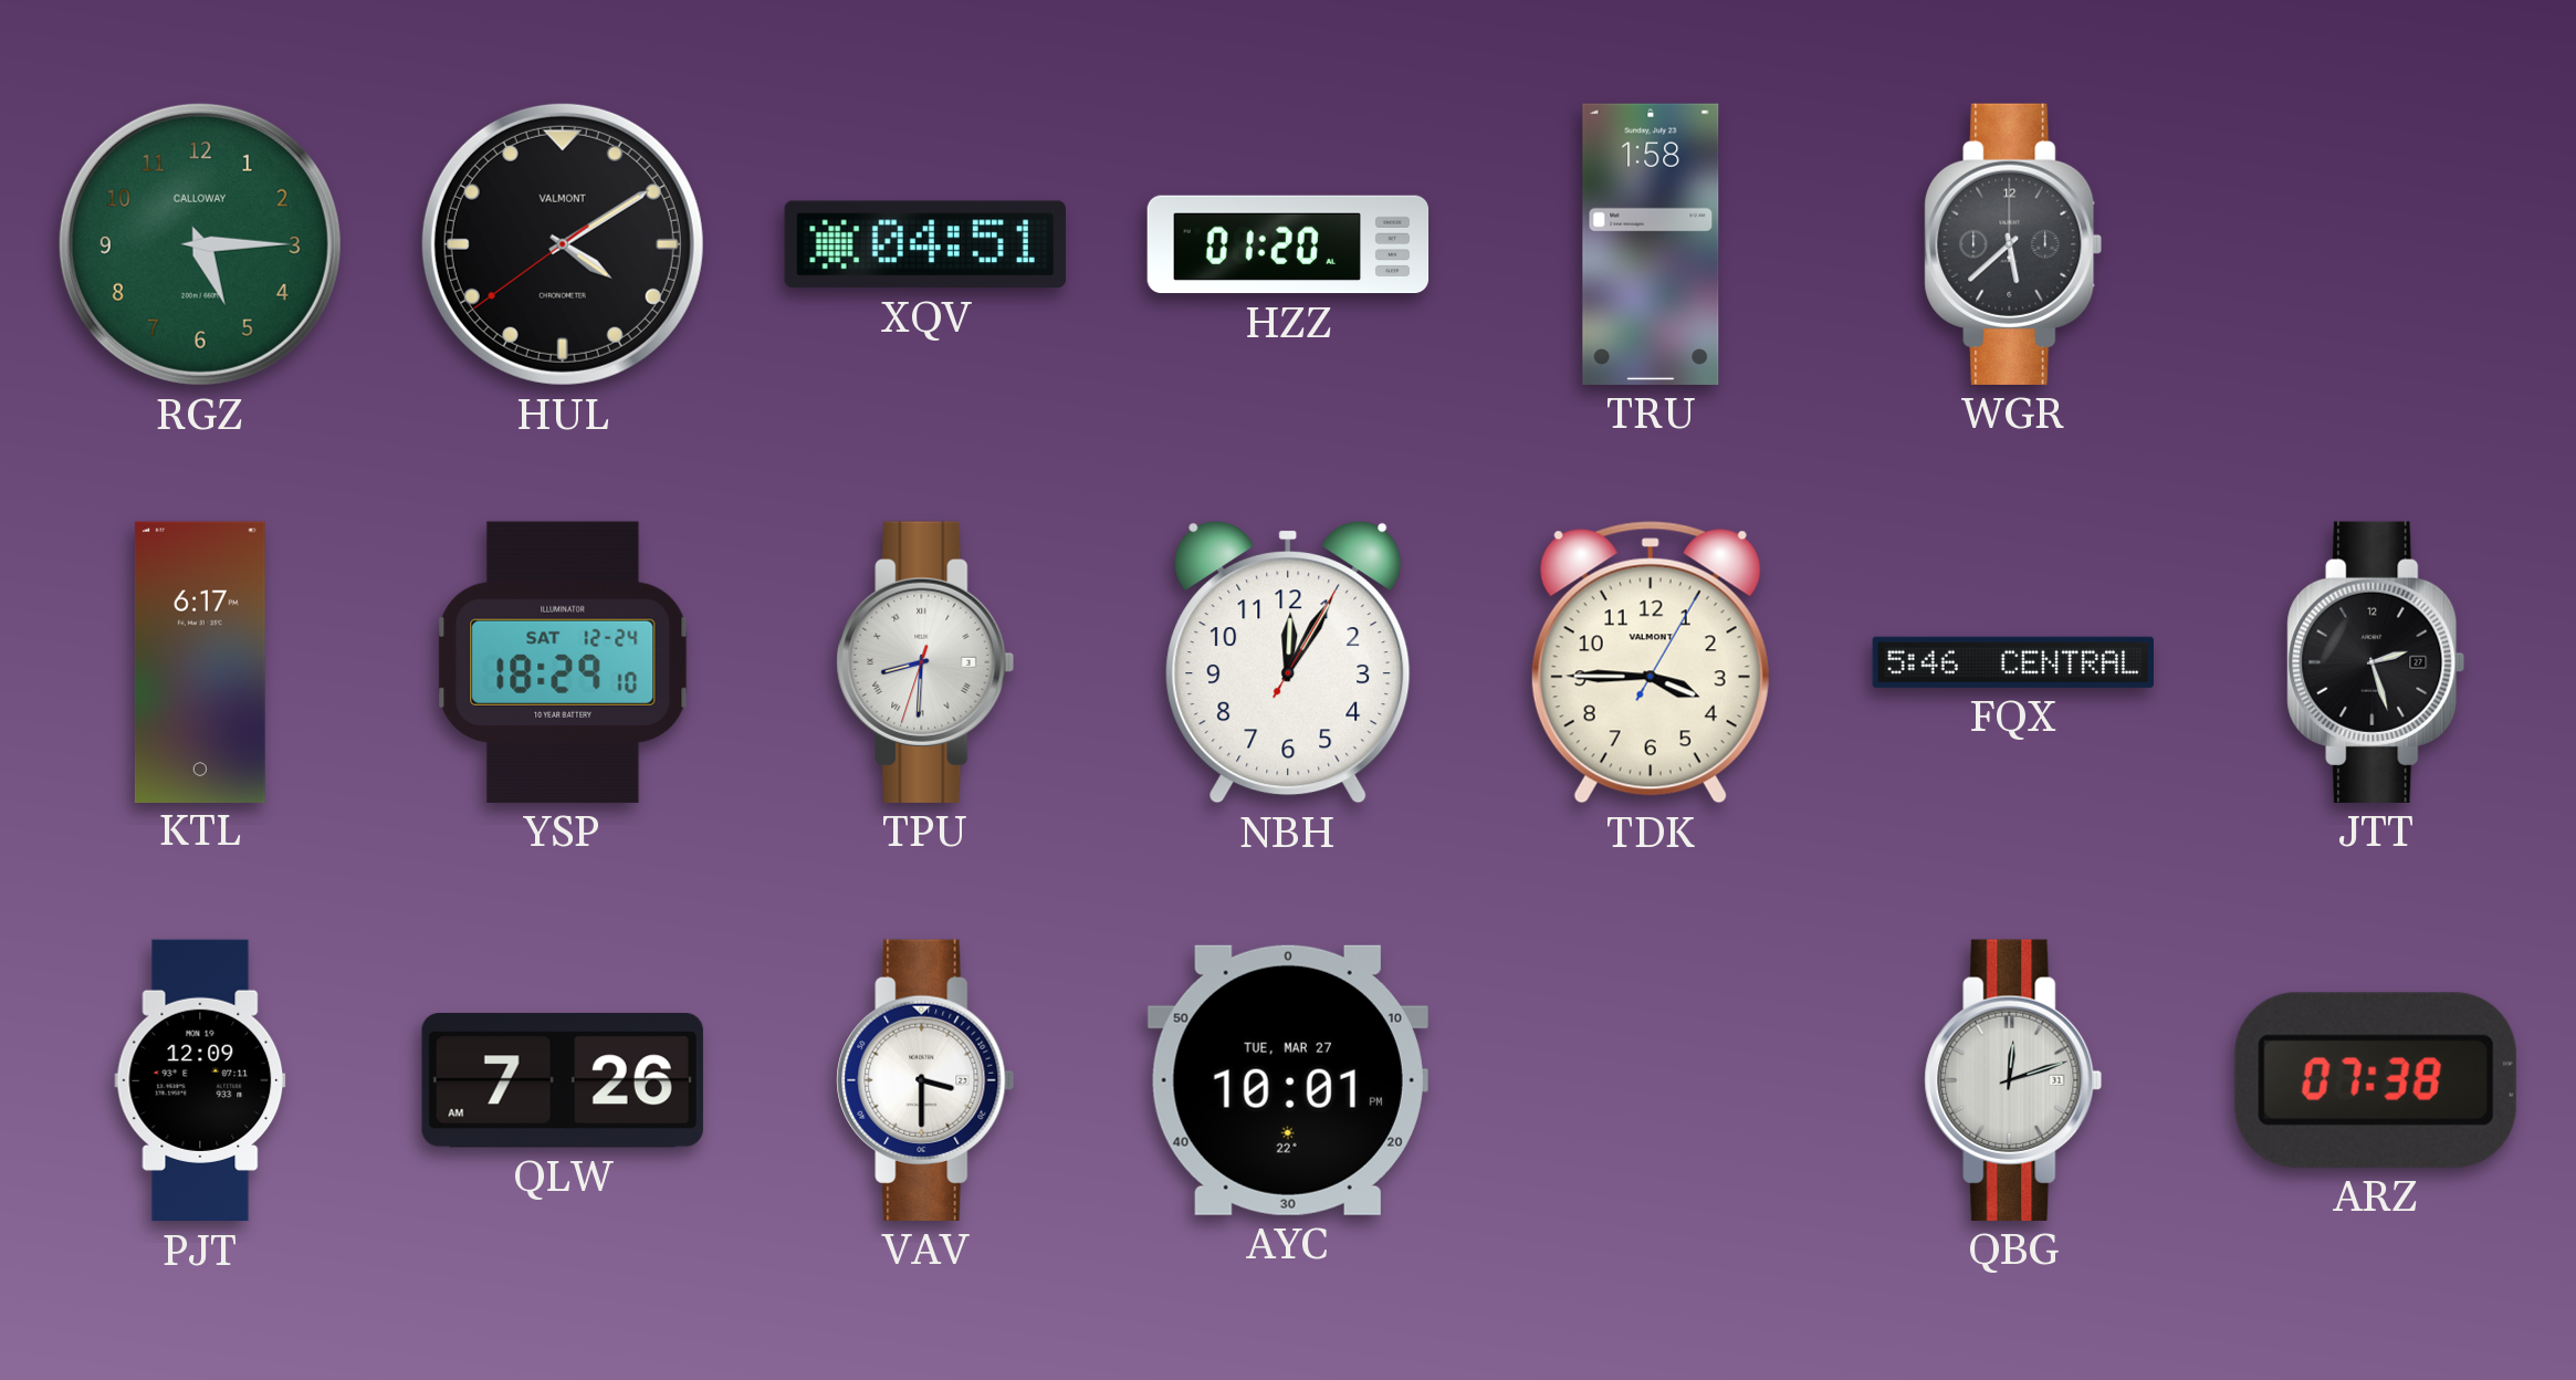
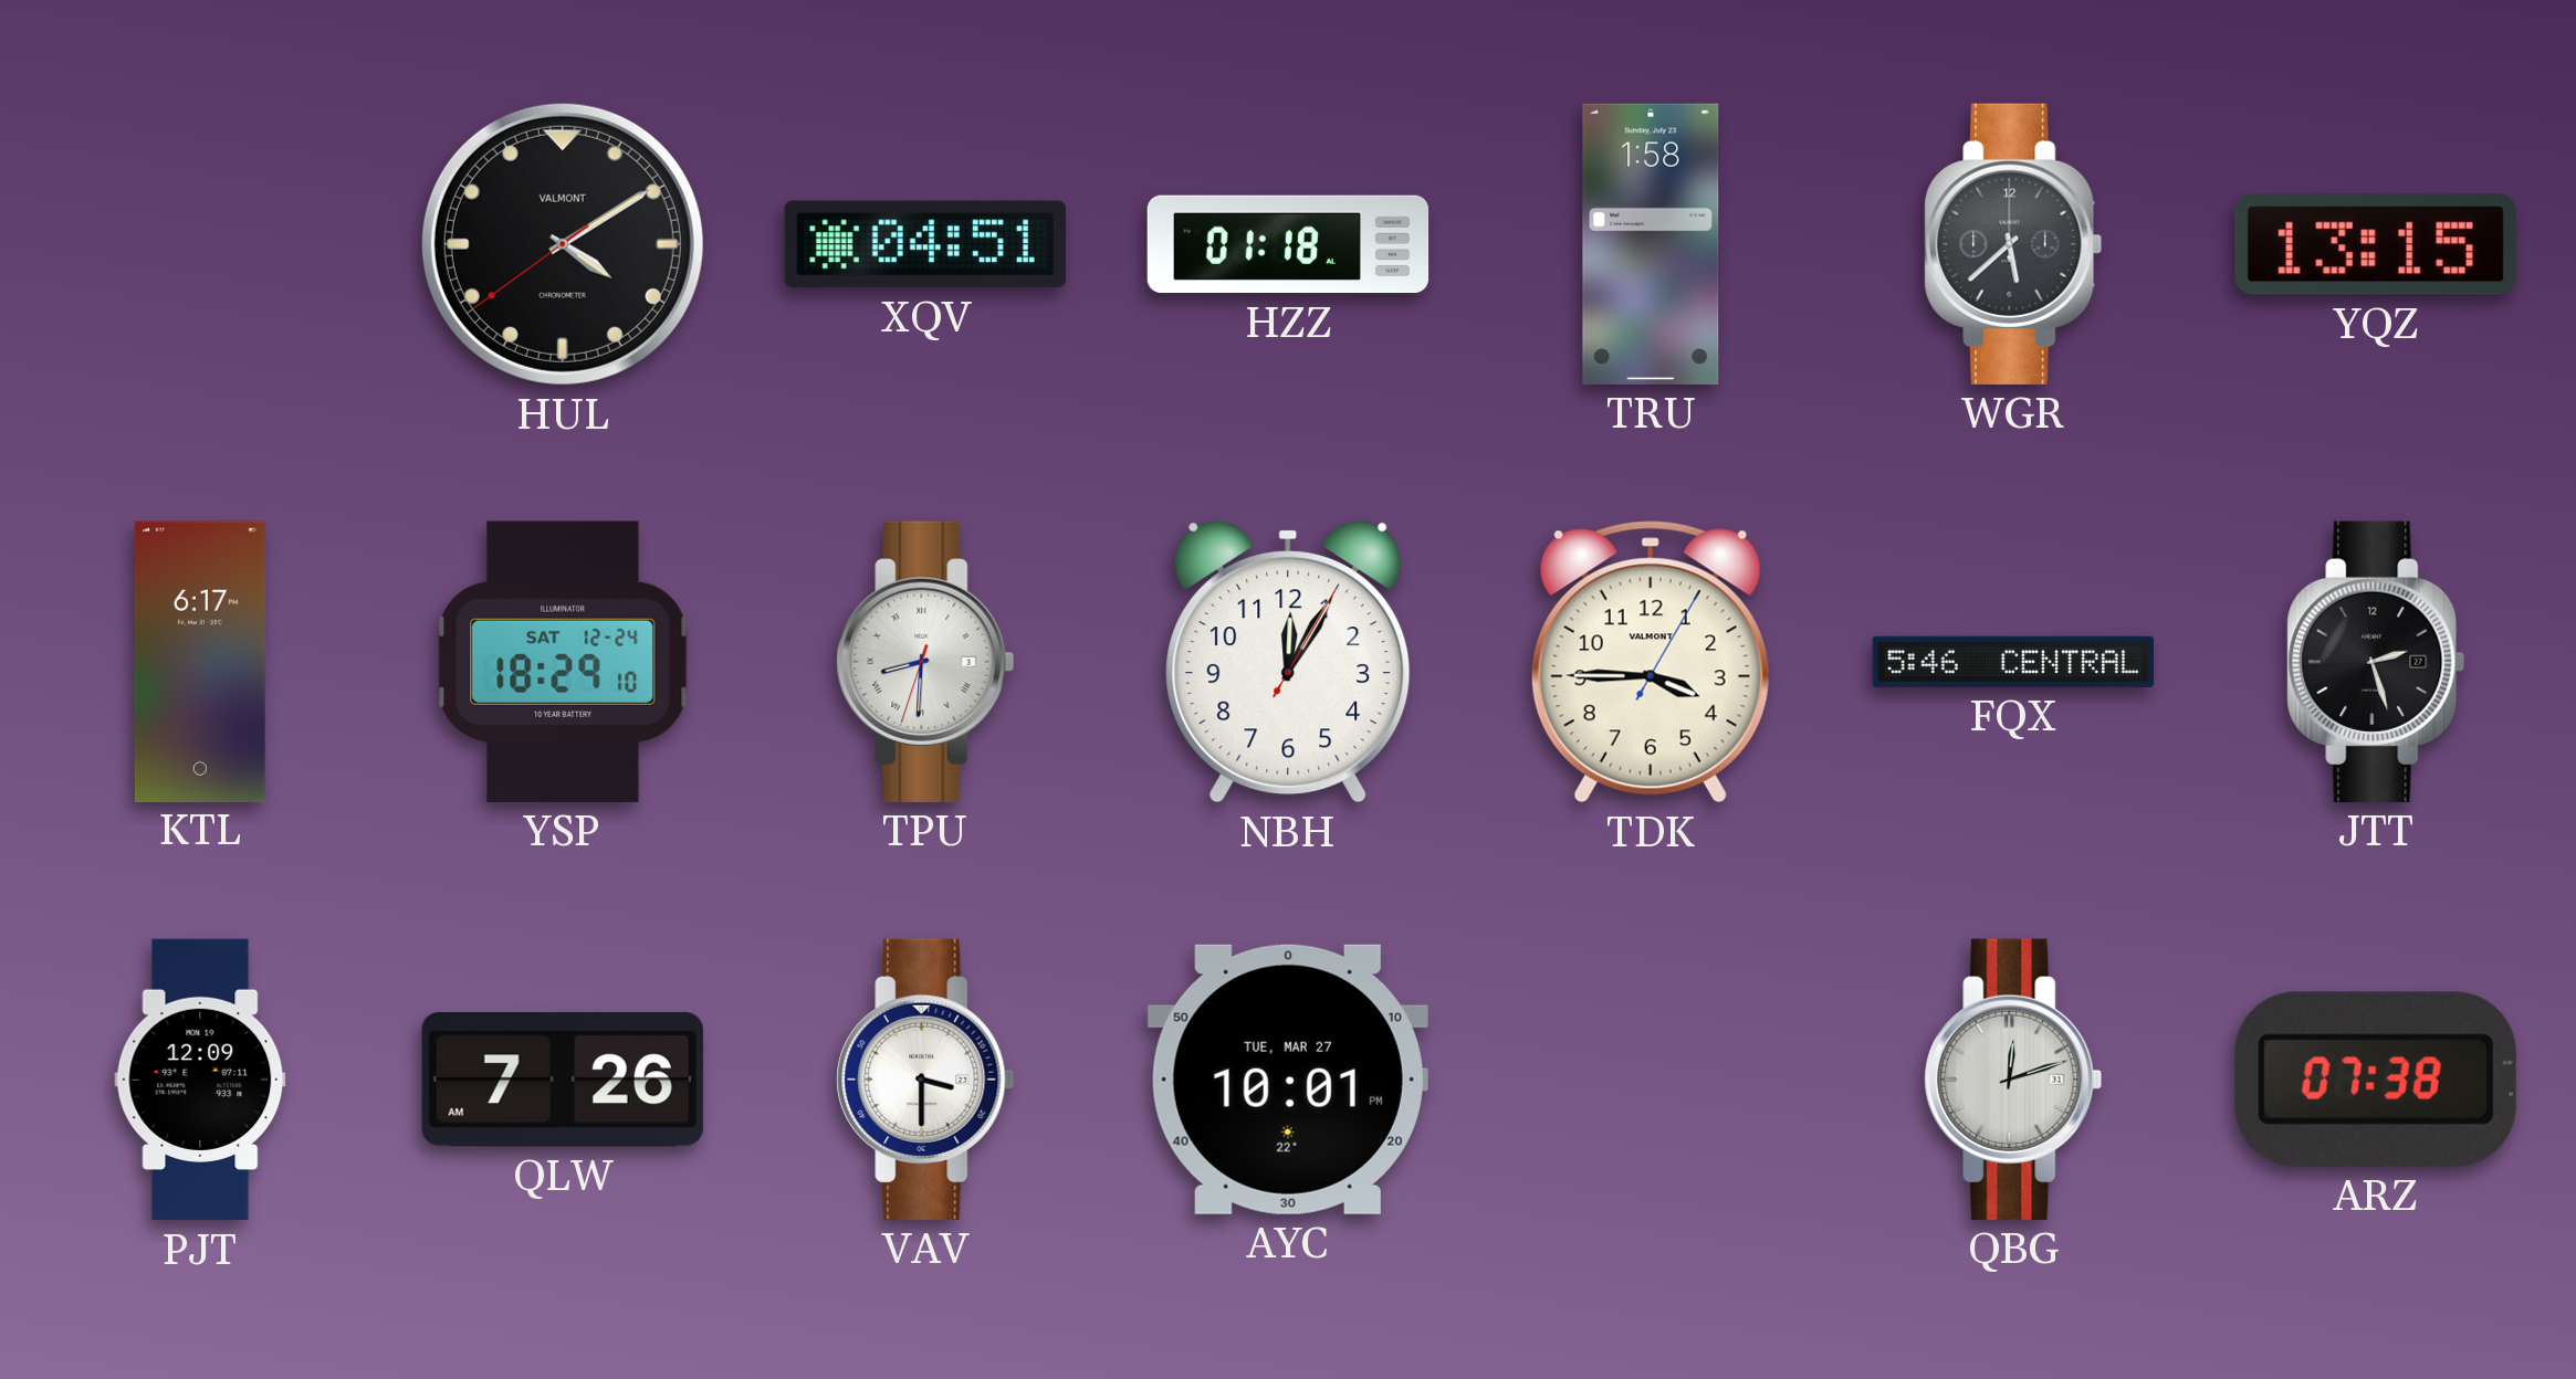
RGZ: 5:15 -> none
HZZ: 01:20 -> 01:18
YQZ: none -> 13:15
